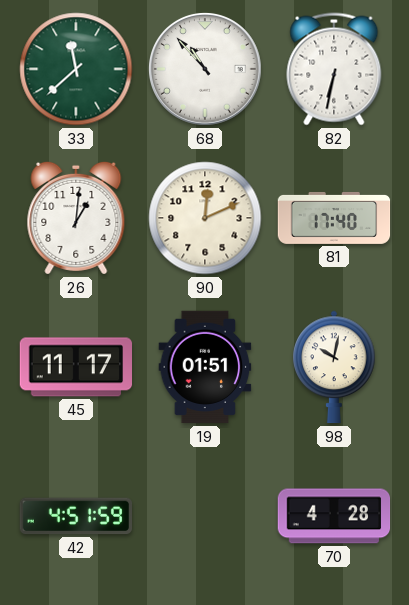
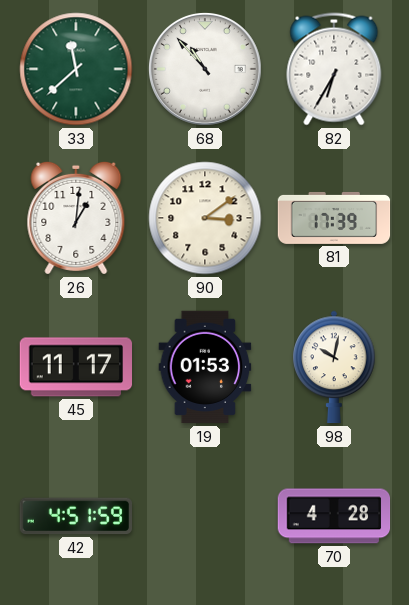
82: 6:32 -> 6:35
90: 12:11 -> 3:09
81: 17:40 -> 17:39
19: 01:51 -> 01:53
